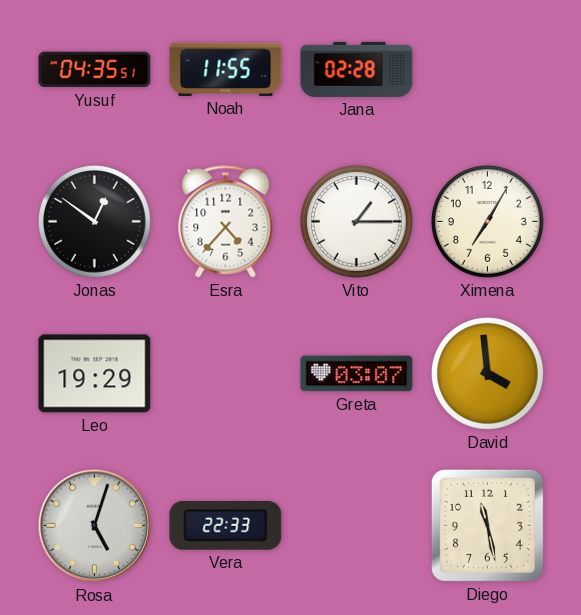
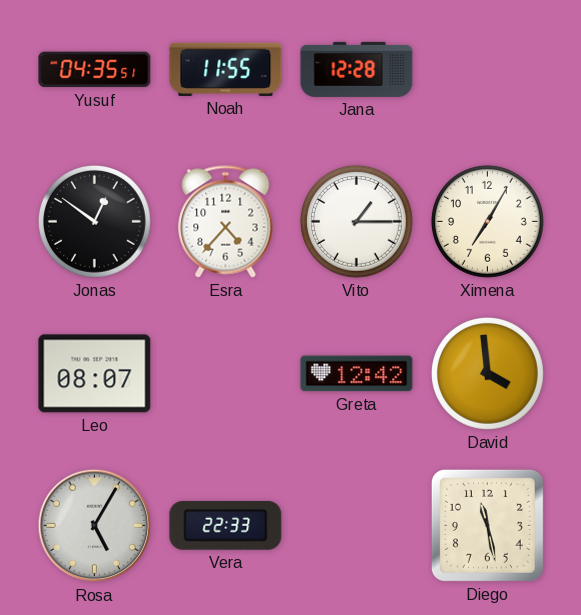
Jana: 02:28 -> 12:28
Leo: 19:29 -> 08:07
Greta: 03:07 -> 12:42
Rosa: 5:03 -> 5:05
